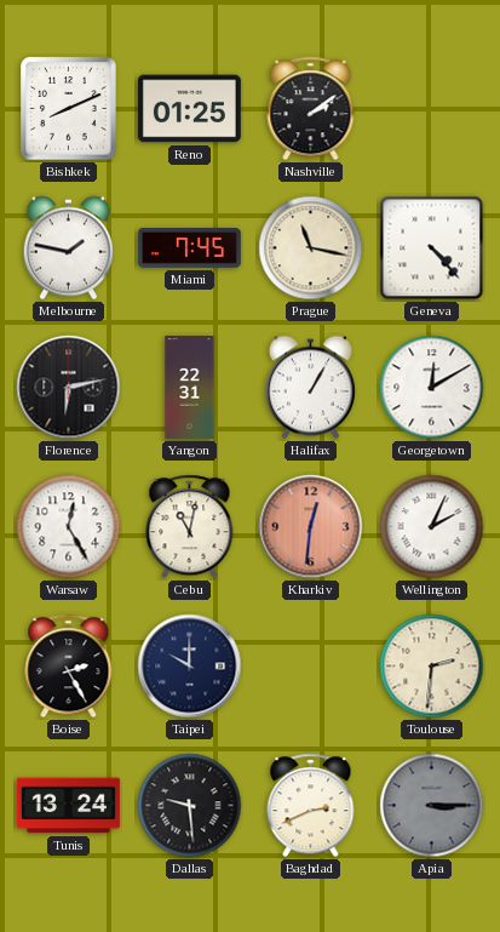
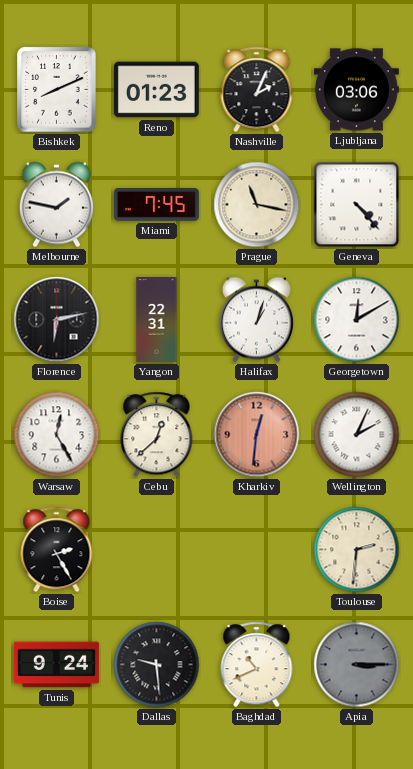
Reno: 01:25 -> 01:23
Nashville: 2:09 -> 2:04
Ljubljana: none -> 03:06
Halifax: 1:05 -> 1:03
Cebu: 11:02 -> 12:38
Taipei: 10:00 -> none
Tunis: 13:24 -> 9:24
Baghdad: 2:41 -> 10:41
